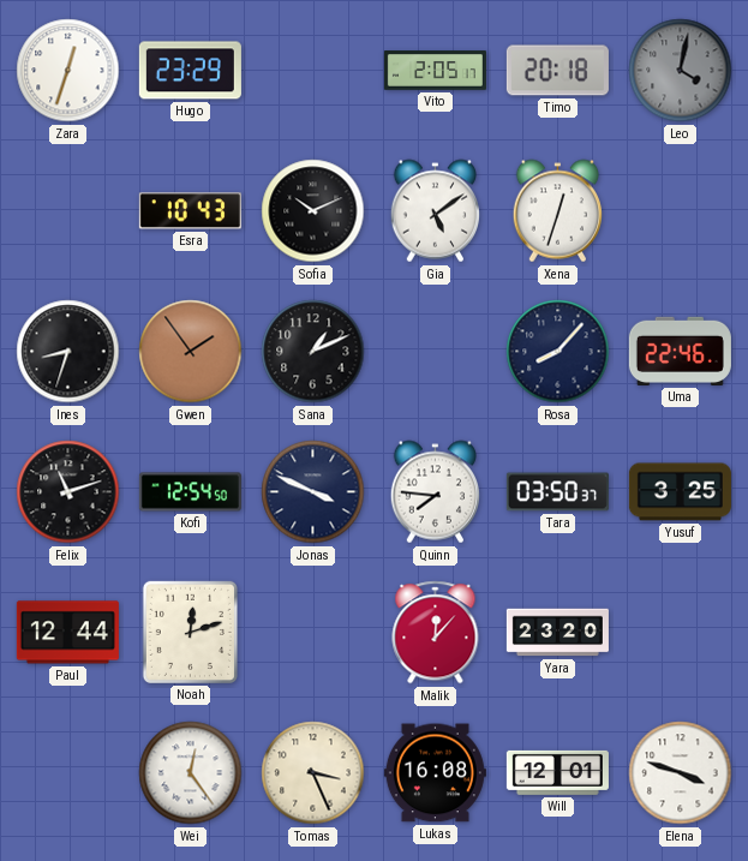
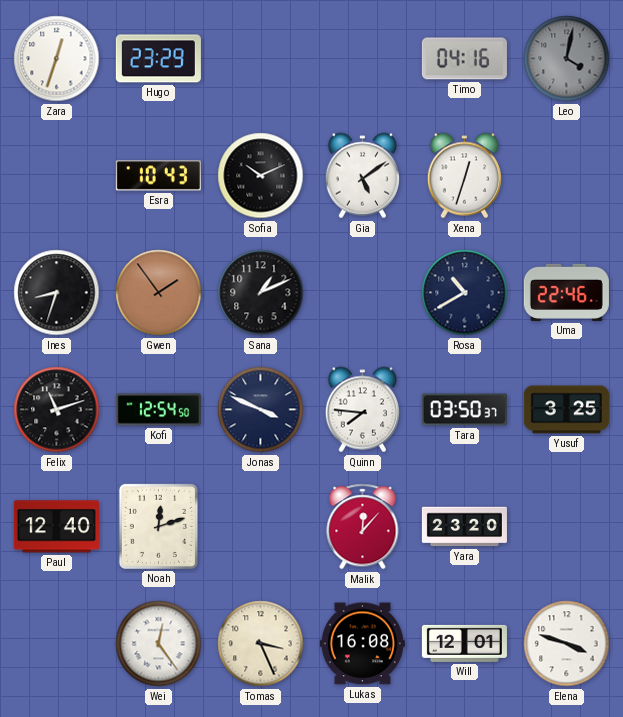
Vito: 2:05 -> none
Timo: 20:18 -> 04:16
Rosa: 8:07 -> 10:40
Paul: 12:44 -> 12:40
